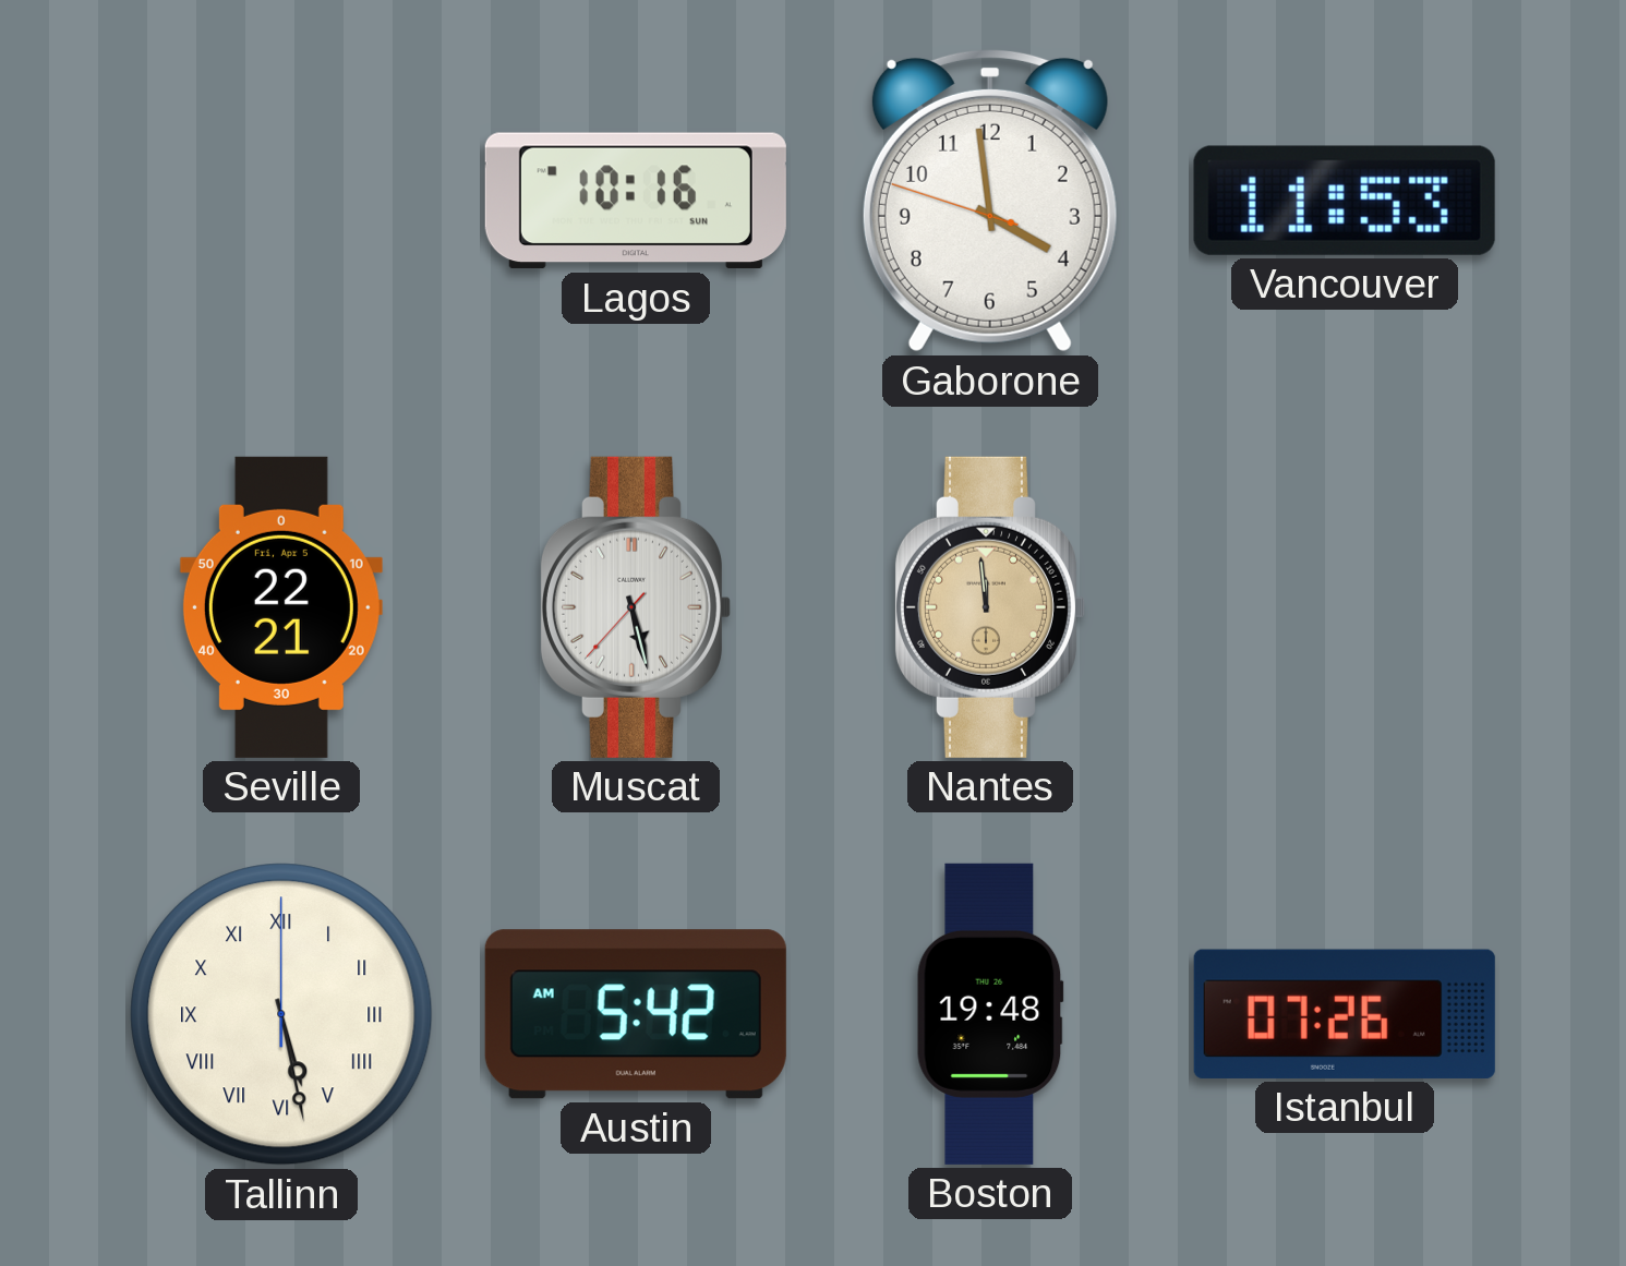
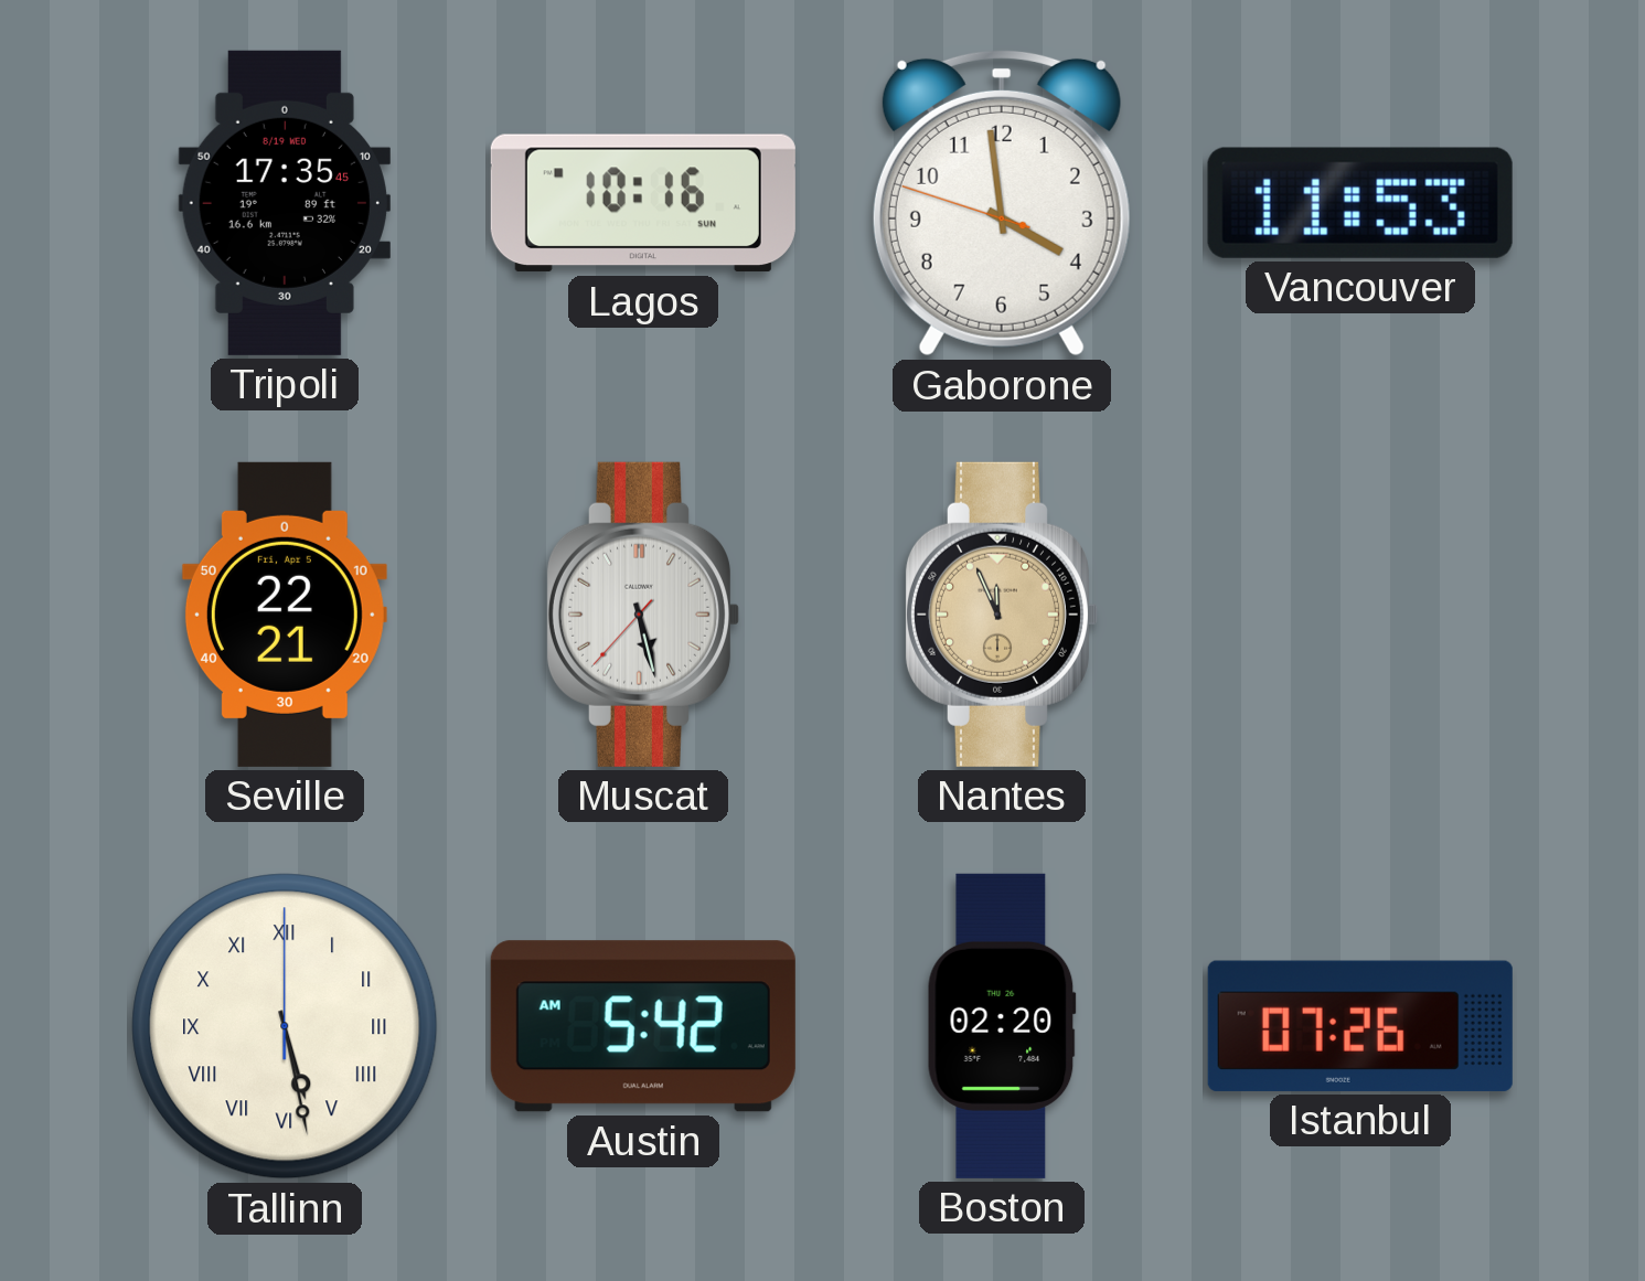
Tripoli: none -> 17:35
Nantes: 11:59 -> 11:56
Boston: 19:48 -> 02:20
